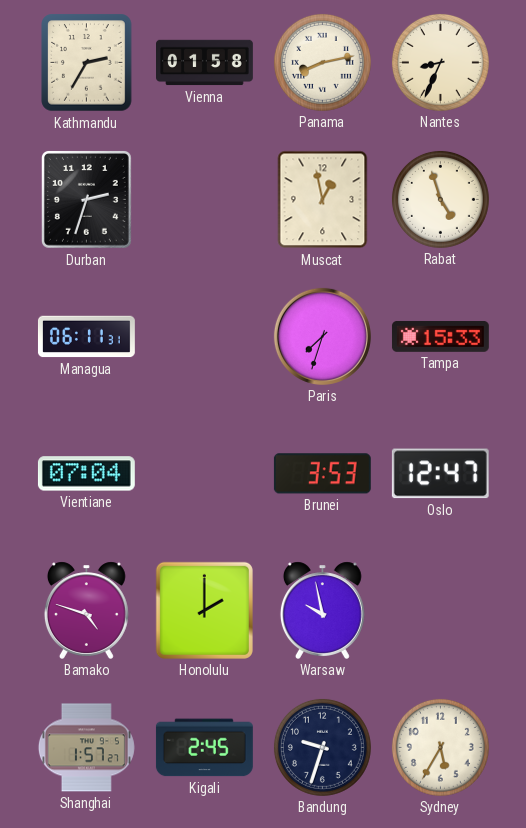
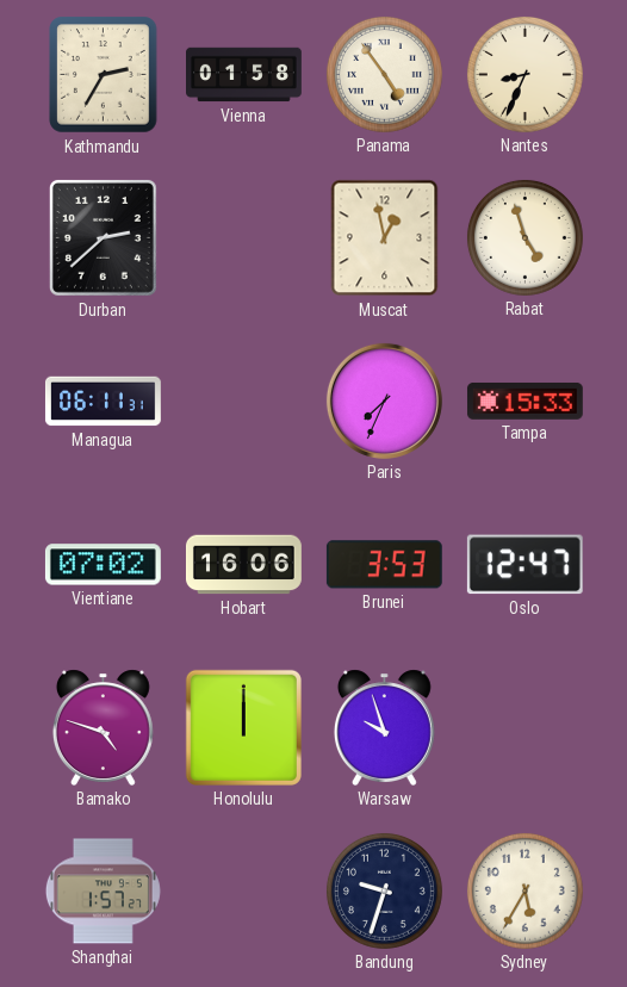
Panama: 8:13 -> 4:54
Durban: 2:33 -> 2:38
Paris: 7:33 -> 7:34
Vientiane: 07:04 -> 07:02
Hobart: none -> 16:06
Honolulu: 2:00 -> 12:00
Warsaw: 9:58 -> 9:57
Kigali: 2:45 -> none
